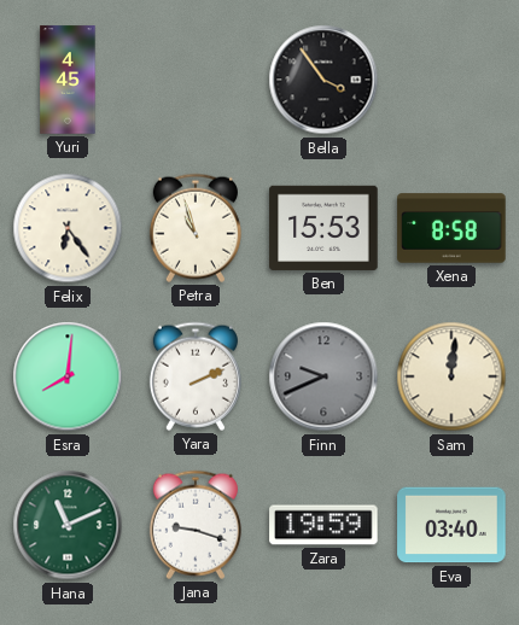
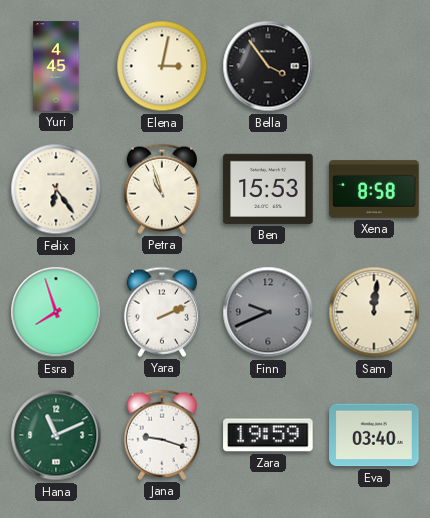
Elena: none -> 3:02
Esra: 8:01 -> 7:57
